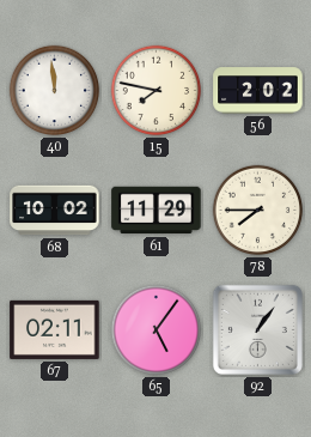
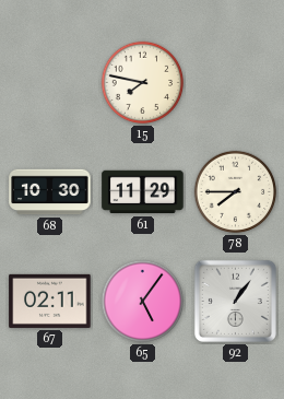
40: 11:59 -> none
56: 2:02 -> none
68: 10:02 -> 10:30
